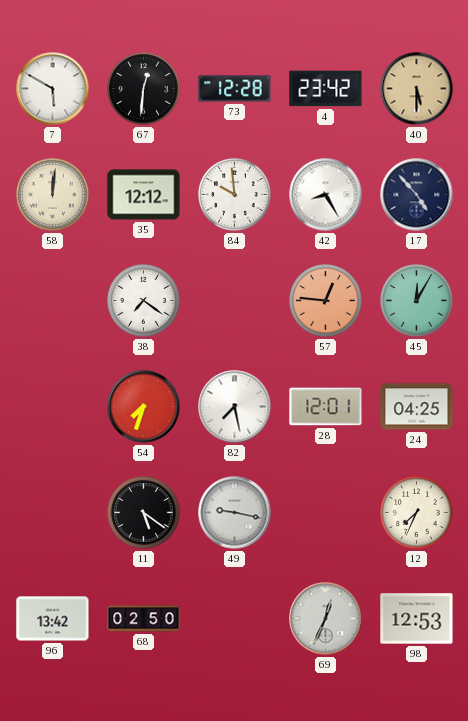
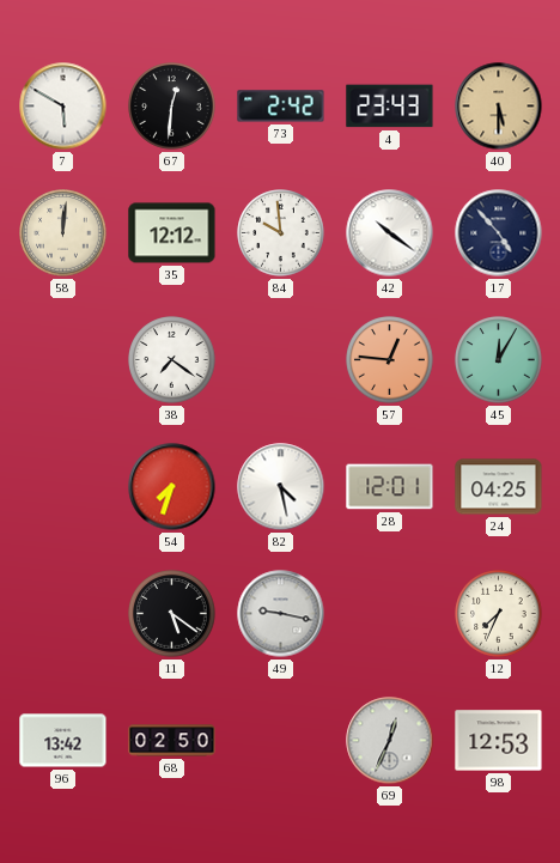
73: 12:28 -> 2:42
4: 23:42 -> 23:43
42: 8:25 -> 10:21
82: 7:28 -> 4:28
